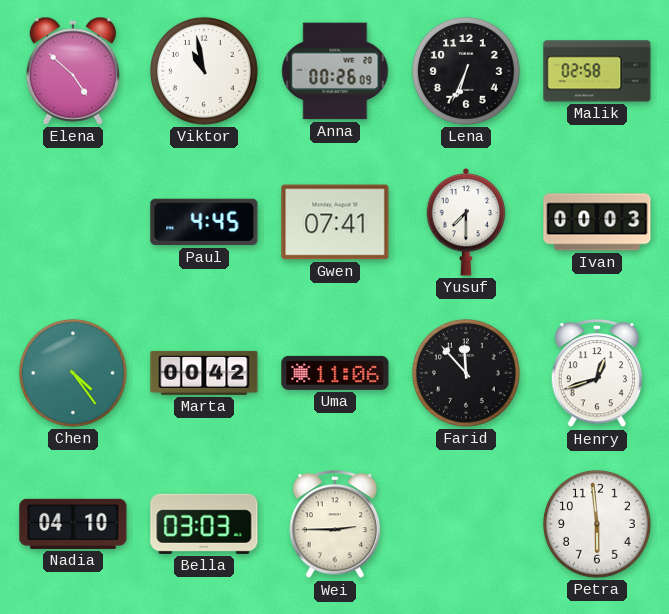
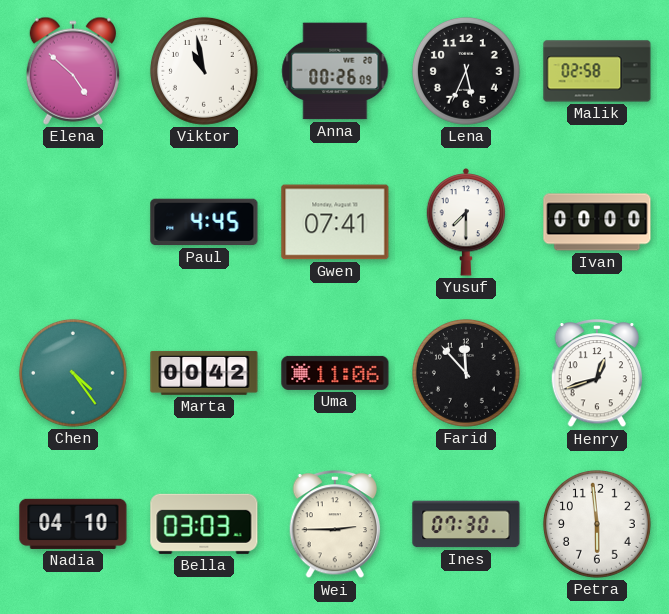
Lena: 6:34 -> 5:34
Ivan: 00:03 -> 00:00
Ines: none -> 07:30
